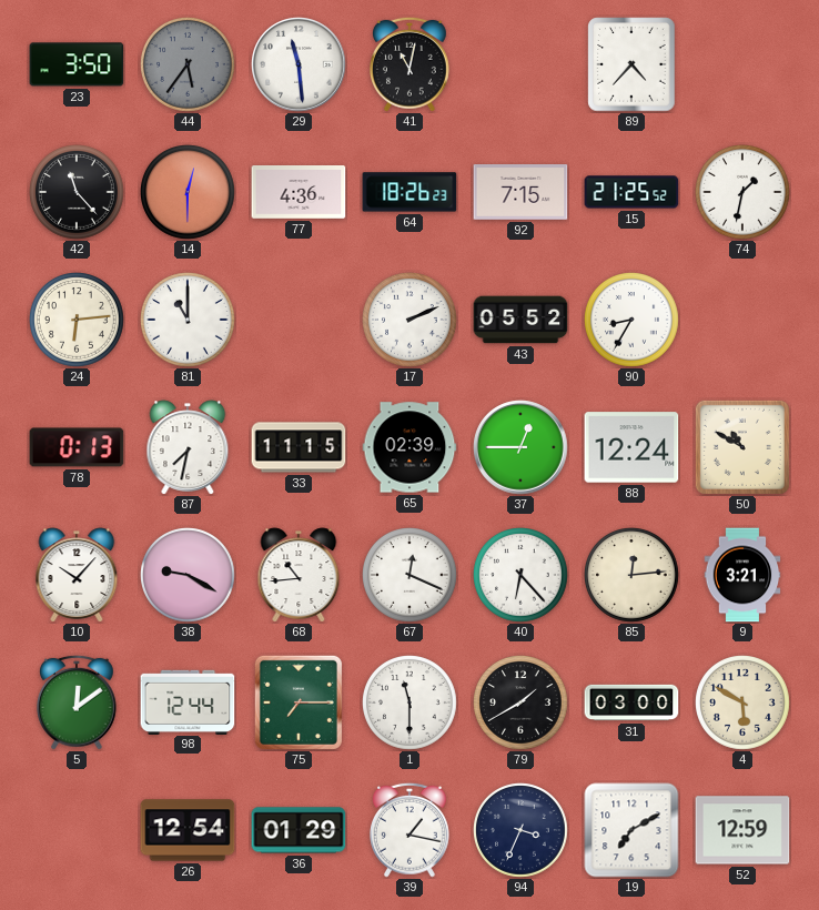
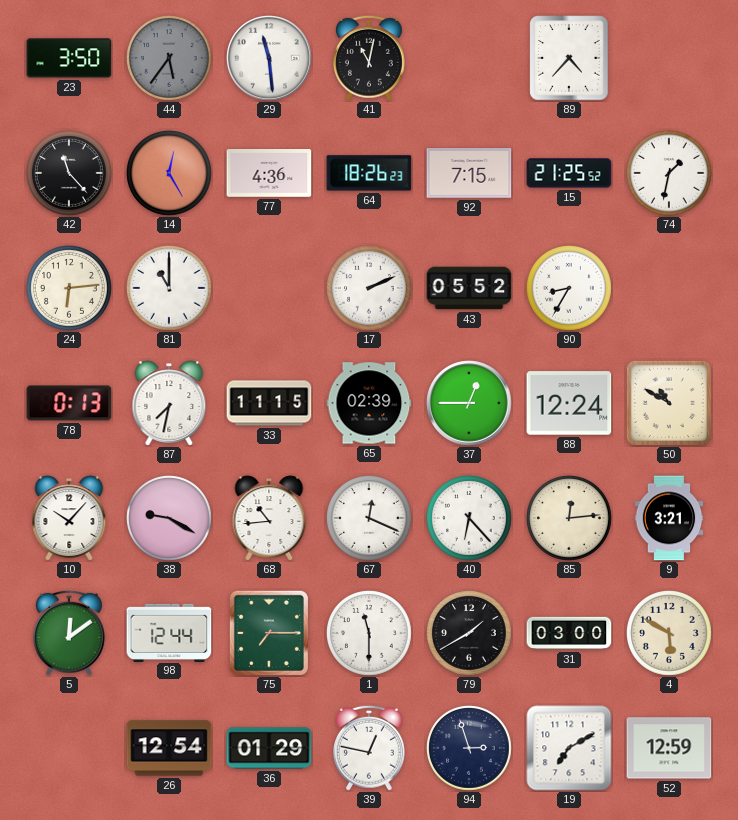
14: 12:30 -> 12:25
39: 1:17 -> 12:47
94: 3:34 -> 2:57
